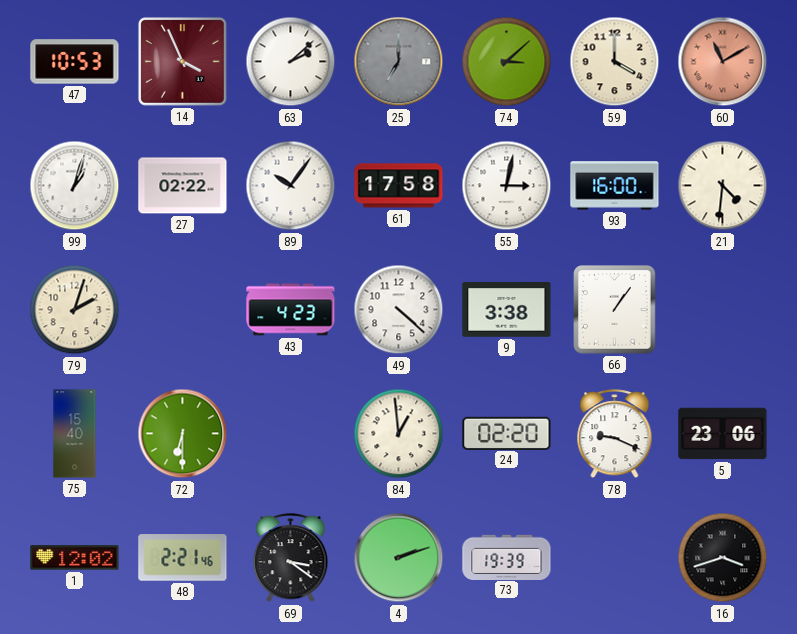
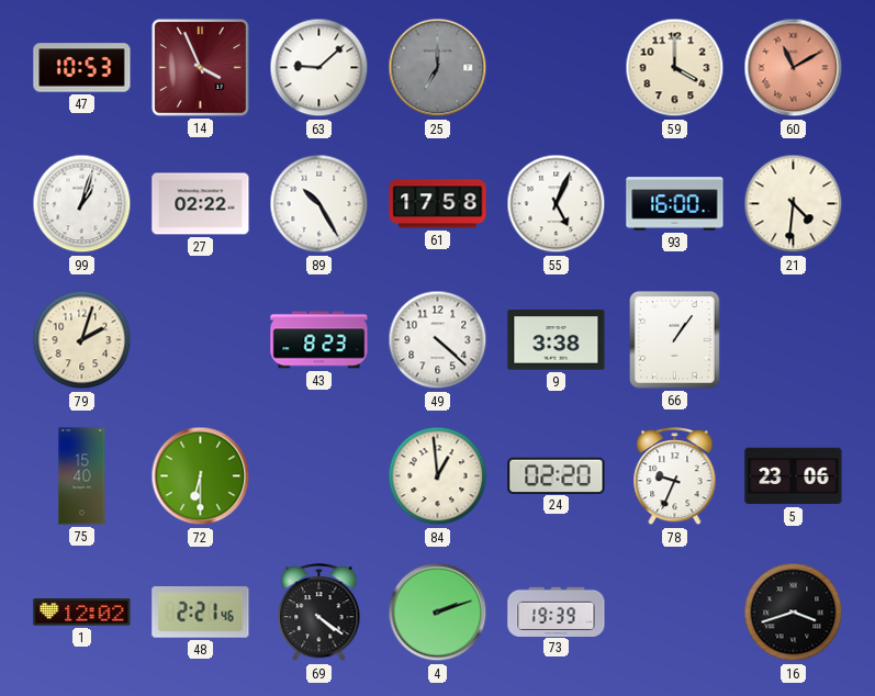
63: 2:08 -> 9:08
74: 3:08 -> none
89: 10:06 -> 10:25
55: 3:02 -> 5:04
43: 4:23 -> 8:23
78: 9:19 -> 9:34
69: 3:21 -> 4:21
